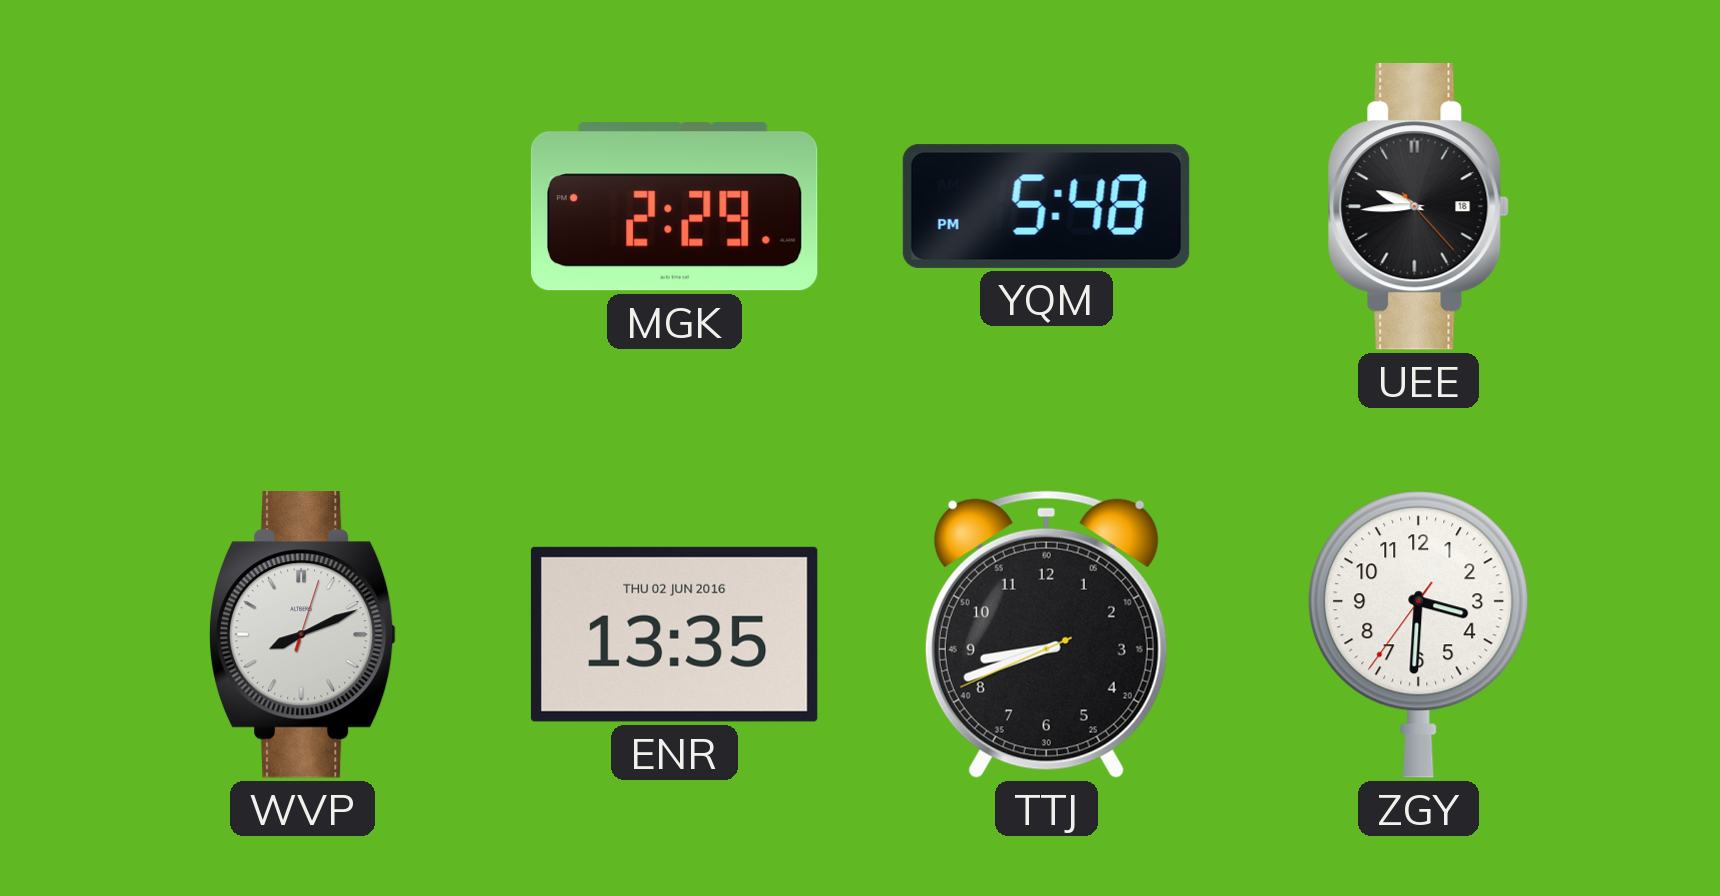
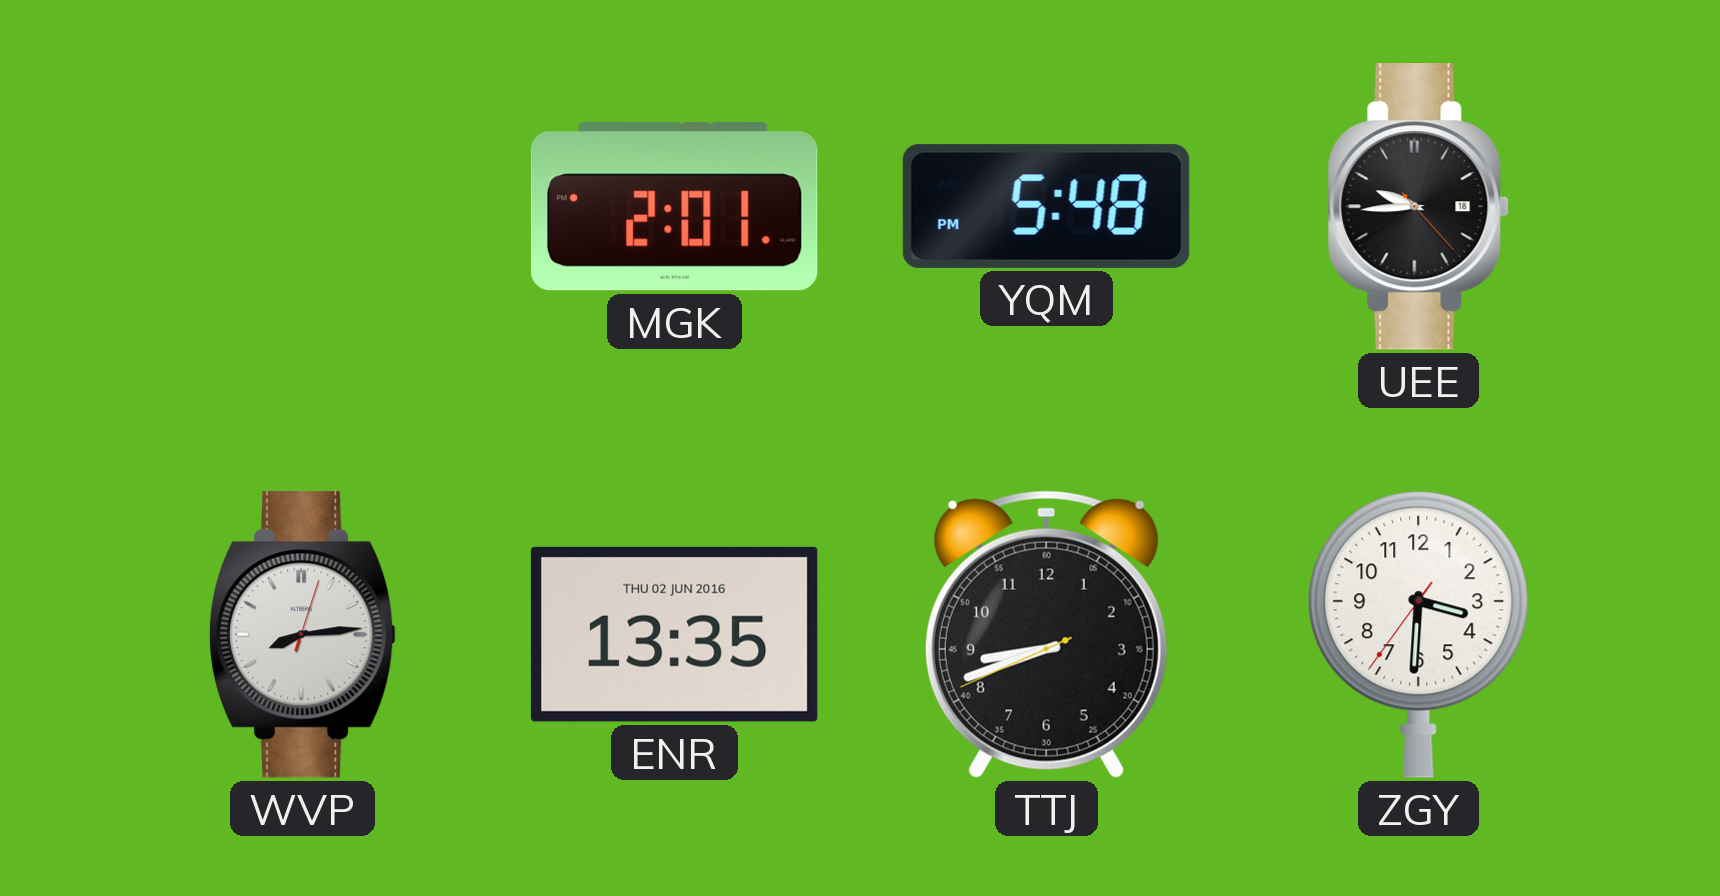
MGK: 2:29 -> 2:01
WVP: 8:11 -> 8:14
